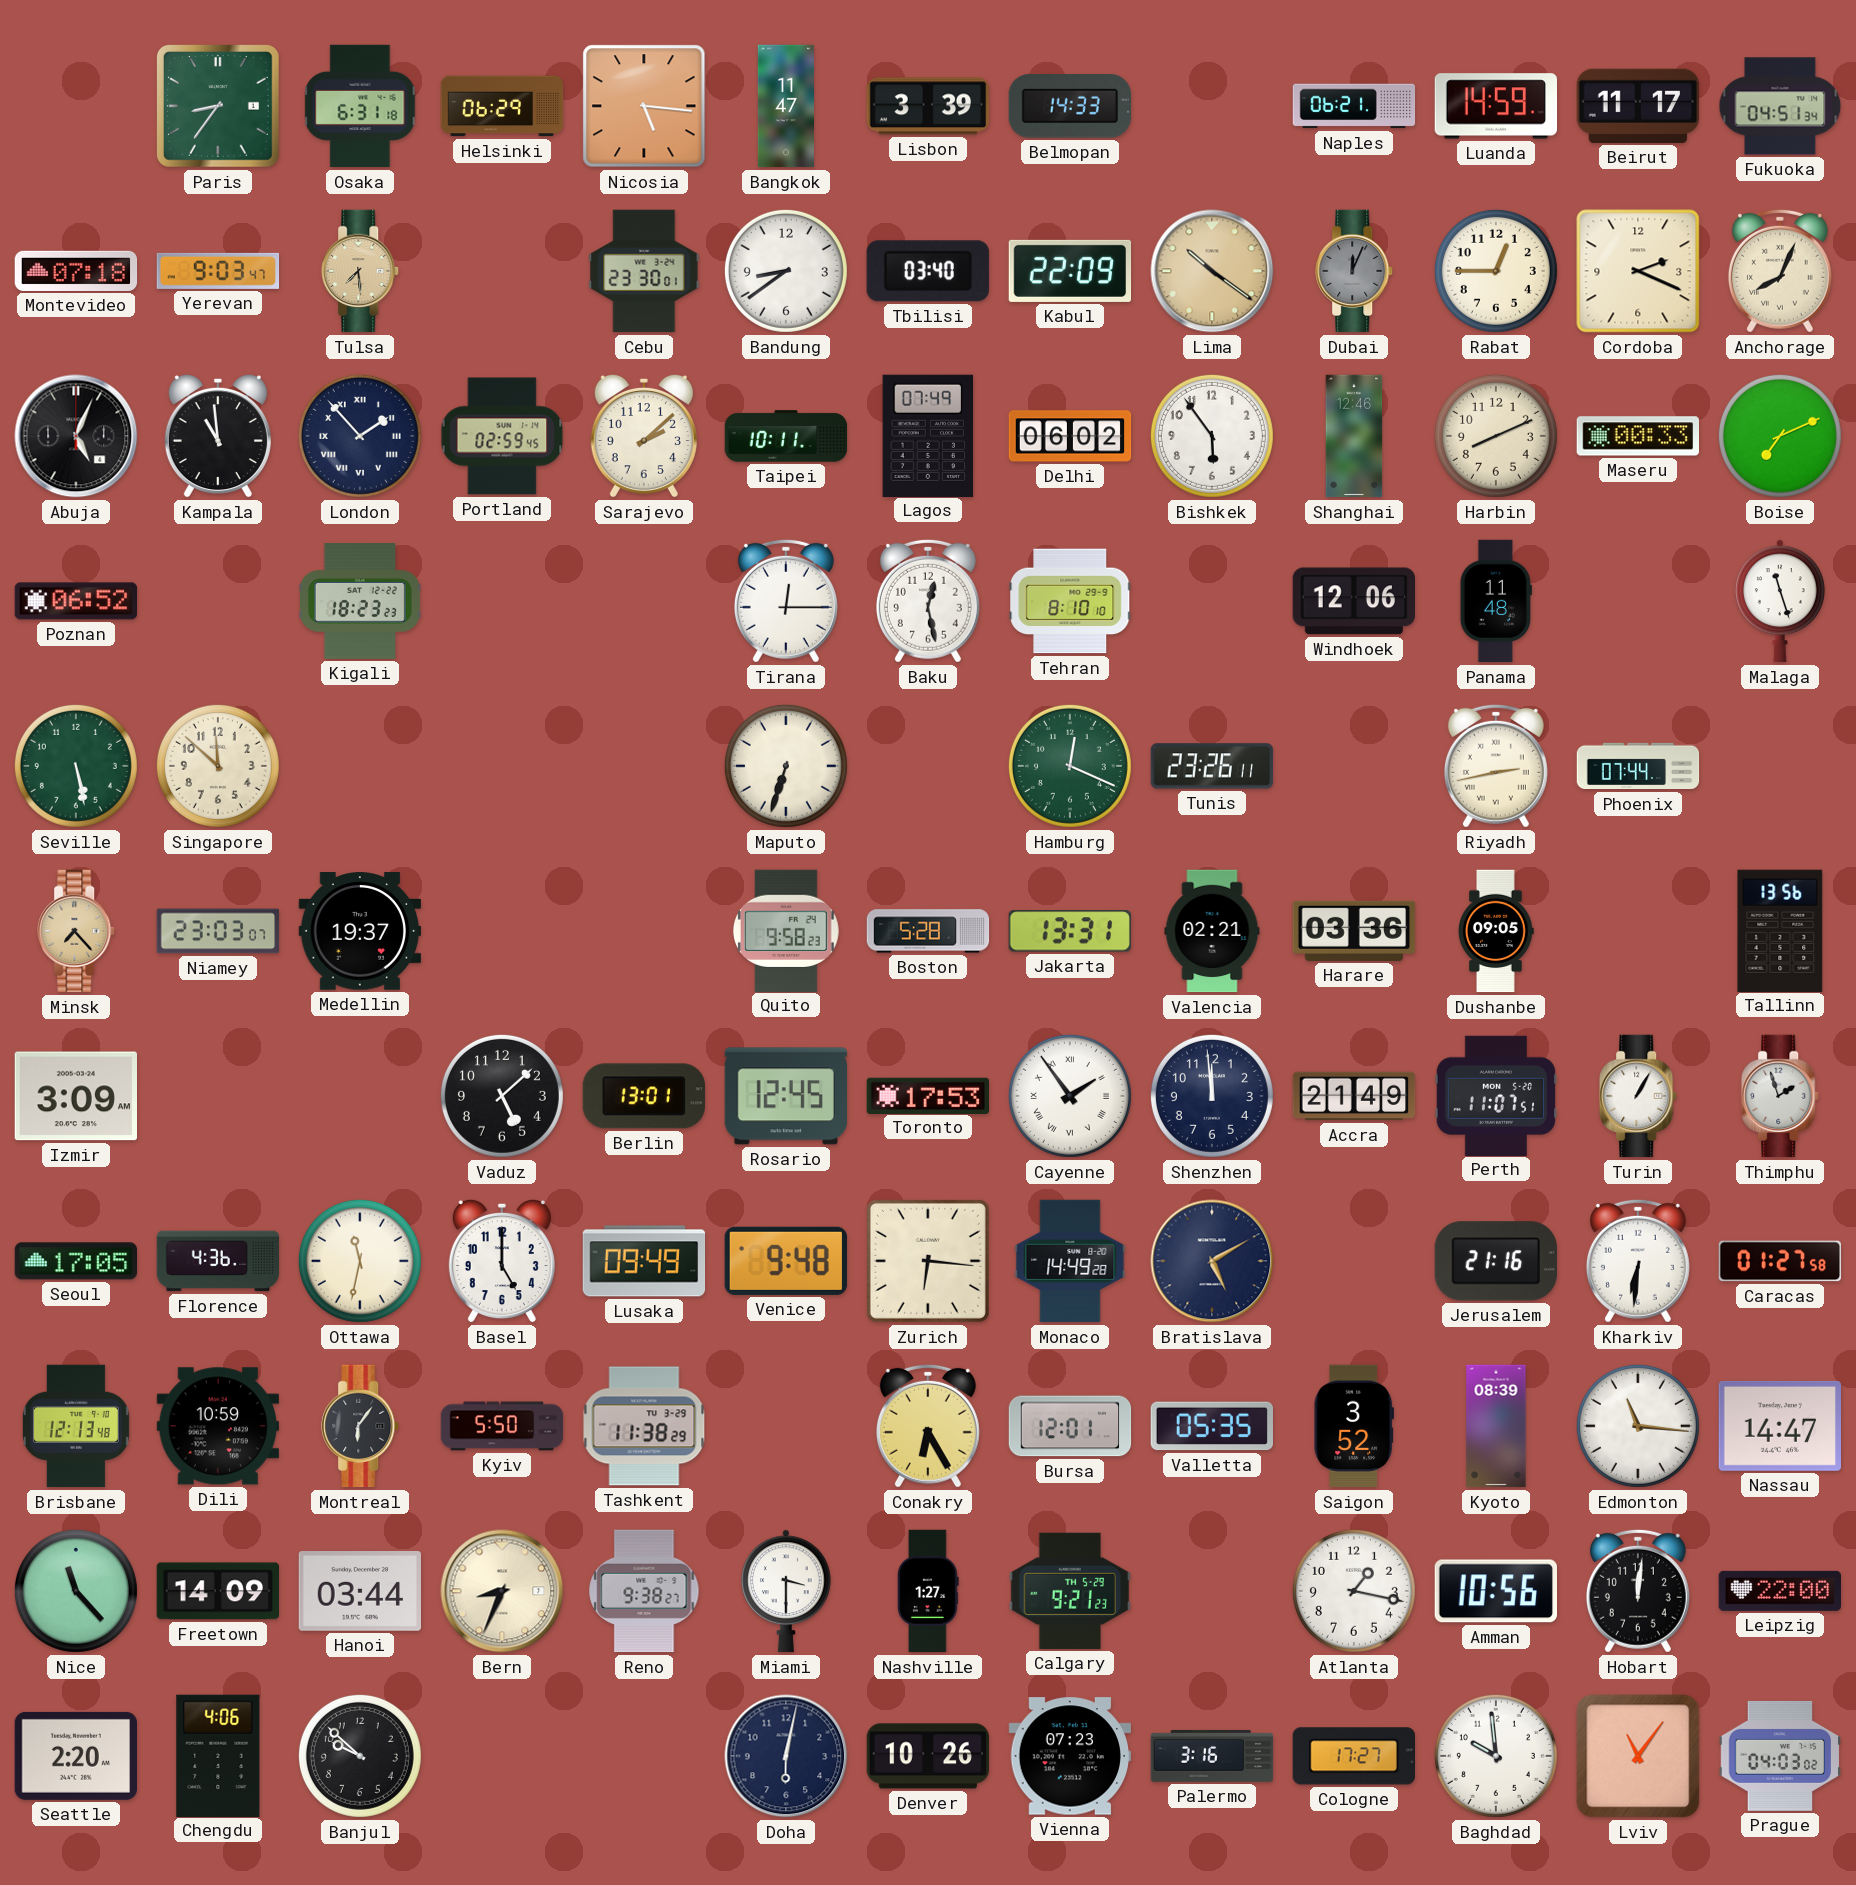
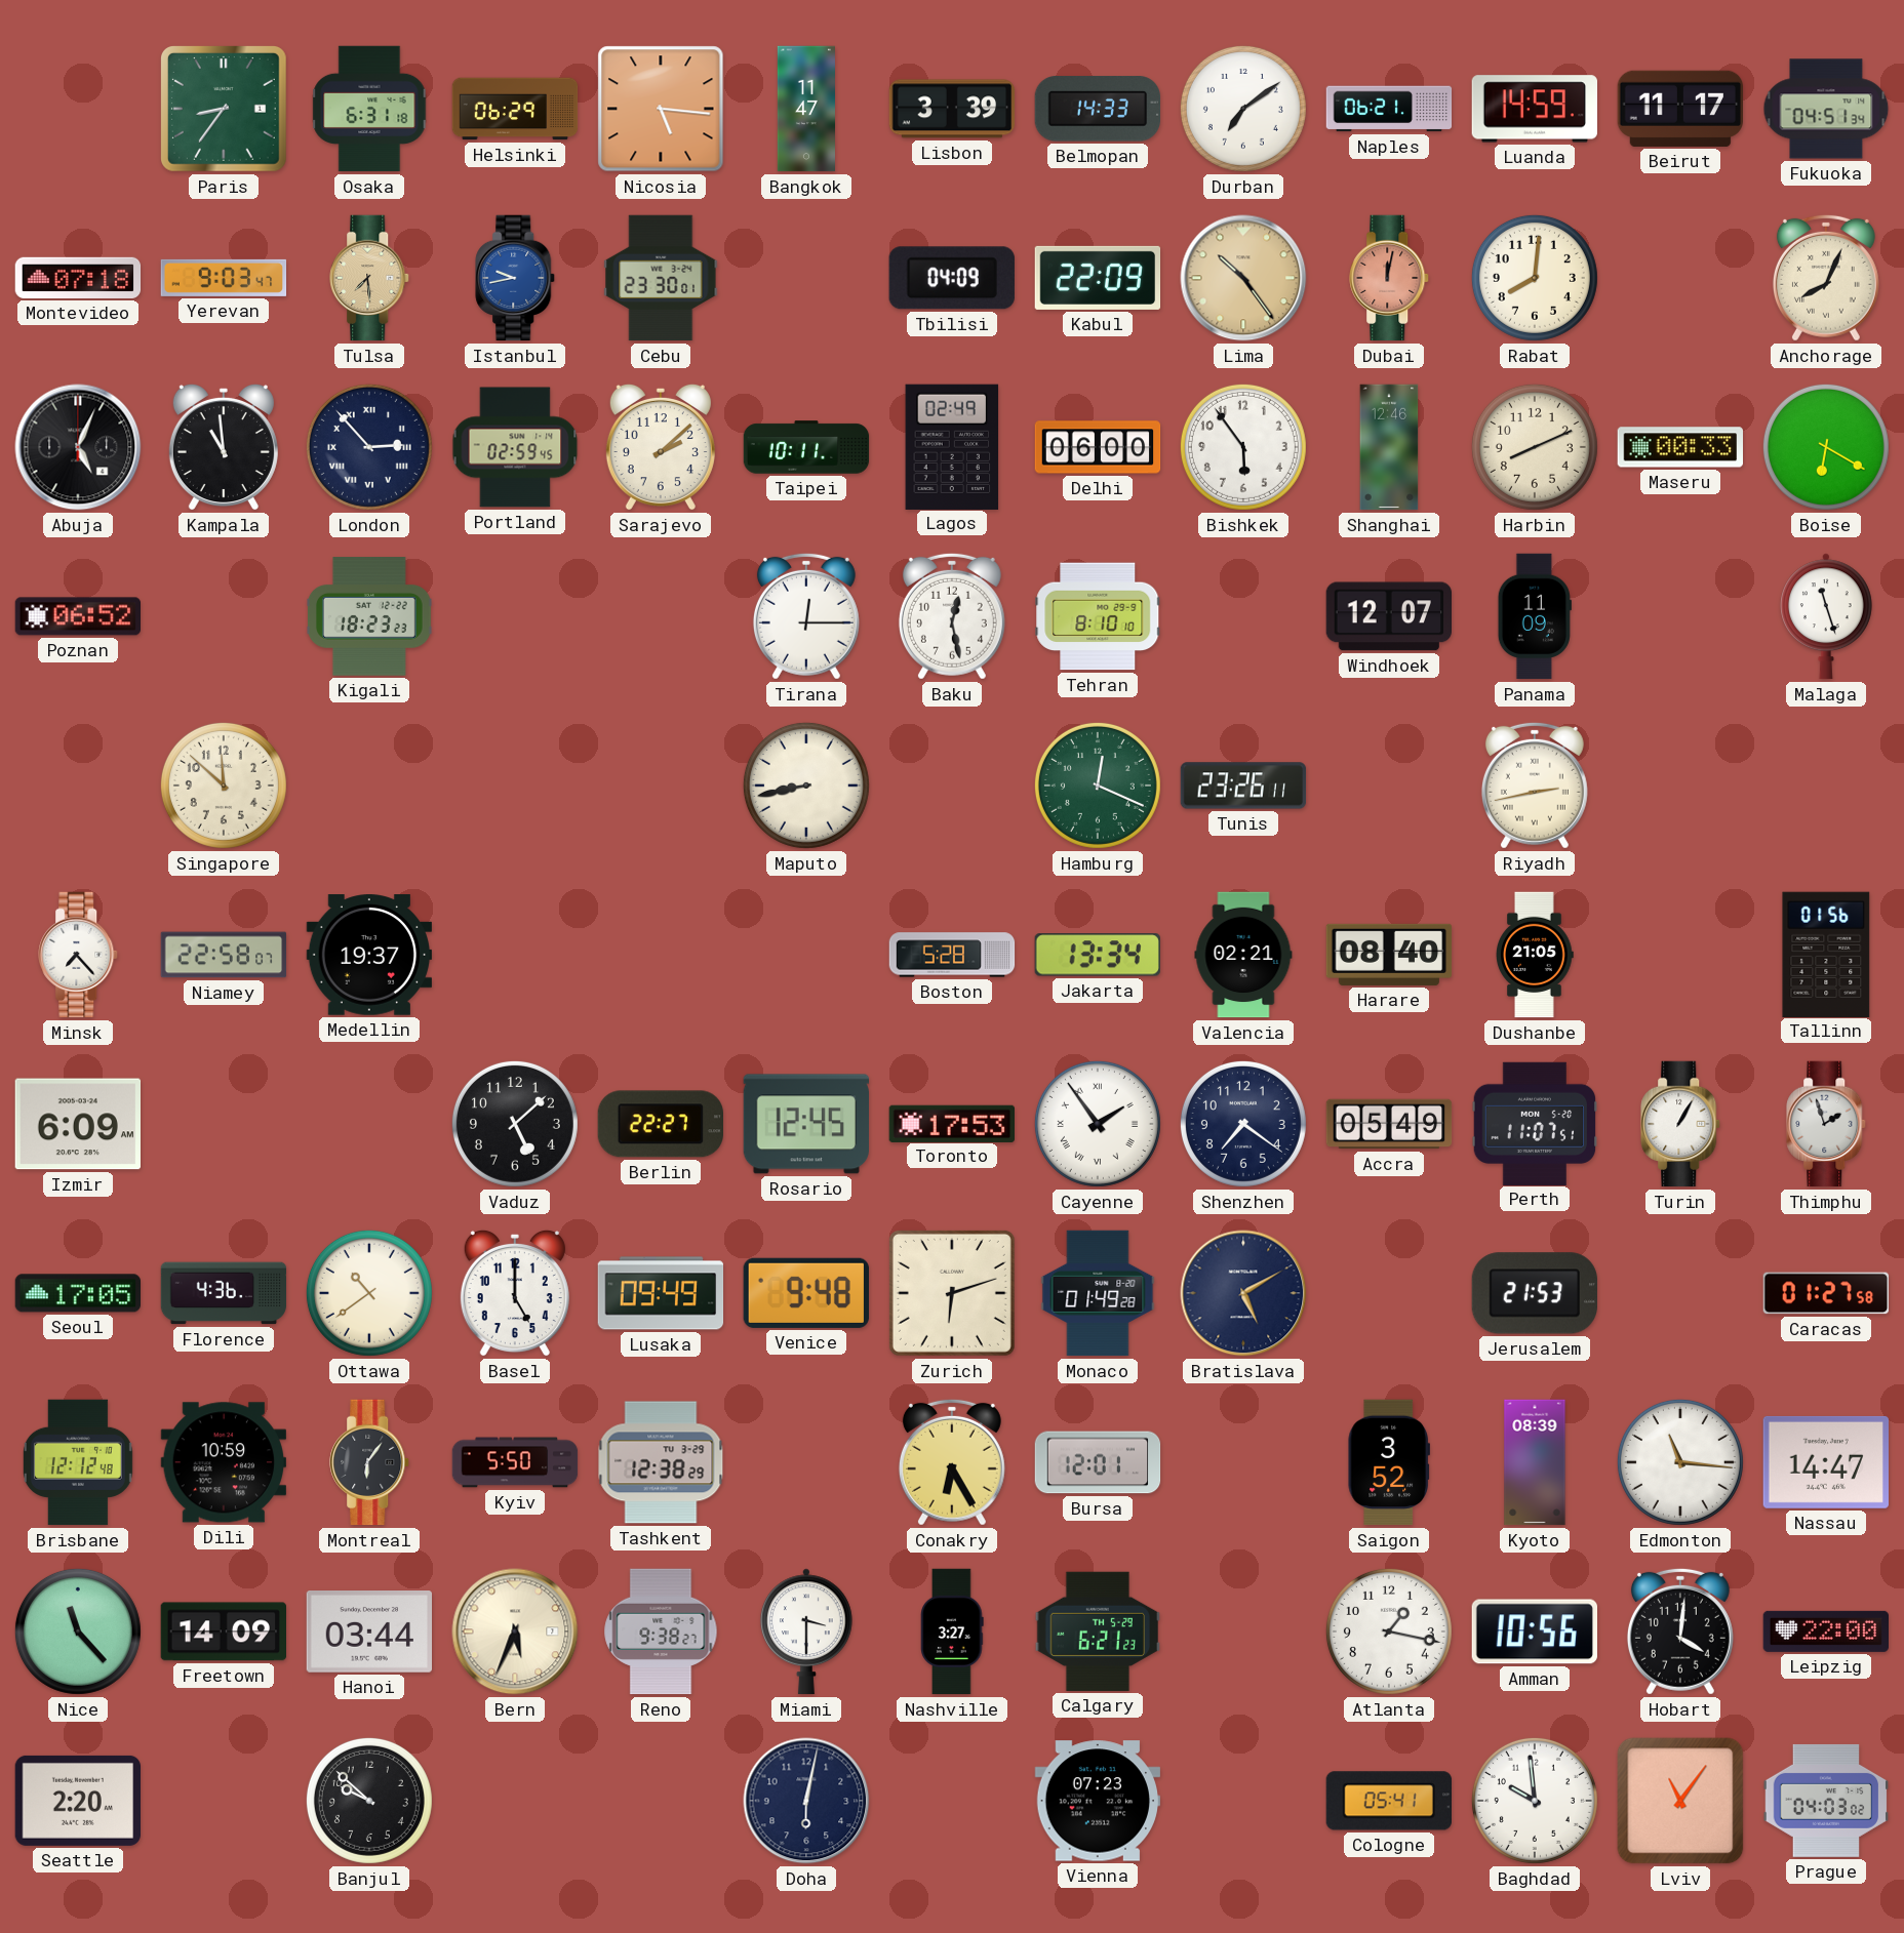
Durban: none -> 7:09
Istanbul: none -> 9:43
Bandung: 8:39 -> none
Tbilisi: 03:40 -> 04:09
Lima: 10:21 -> 10:24
Dubai: 12:04 -> 12:02
Dubai dial: grey -> salmon
Rabat: 12:45 -> 8:01
Cordoba: 2:19 -> none
London: 1:53 -> 2:53
Lagos: 07:49 -> 02:49
Delhi: 06:02 -> 06:00
Boise: 7:11 -> 6:20
Windhoek: 12:06 -> 12:07
Panama: 11:48 -> 11:09
Seville: 5:28 -> none
Maputo: 6:33 -> 8:43
Phoenix: 07:44 -> none
Minsk dial: champagne -> white
Niamey: 23:03 -> 22:58
Quito: 9:58 -> none
Jakarta: 13:31 -> 13:34
Harare: 03:36 -> 08:40
Dushanbe: 09:05 -> 21:05
Tallinn: 13:56 -> 01:56
Izmir: 3:09 -> 6:09
Berlin: 13:01 -> 22:27
Shenzhen: 11:59 -> 7:21
Accra: 21:49 -> 05:49
Ottawa: 11:32 -> 10:39
Zurich: 6:16 -> 6:12
Monaco: 14:49 -> 01:49
Jerusalem: 21:16 -> 21:53
Kharkiv: 6:31 -> none
Brisbane: 12:13 -> 12:12
Tashkent: 11:38 -> 12:38
Valletta: 05:35 -> none
Bern: 8:34 -> 5:34
Nashville: 1:27 -> 3:27
Calgary: 9:21 -> 6:21
Hobart: 12:01 -> 4:01
Chengdu: 4:06 -> none
Denver: 10:26 -> none
Palermo: 3:16 -> none
Cologne: 17:27 -> 05:41
